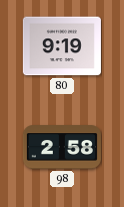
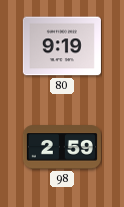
98: 2:58 -> 2:59
